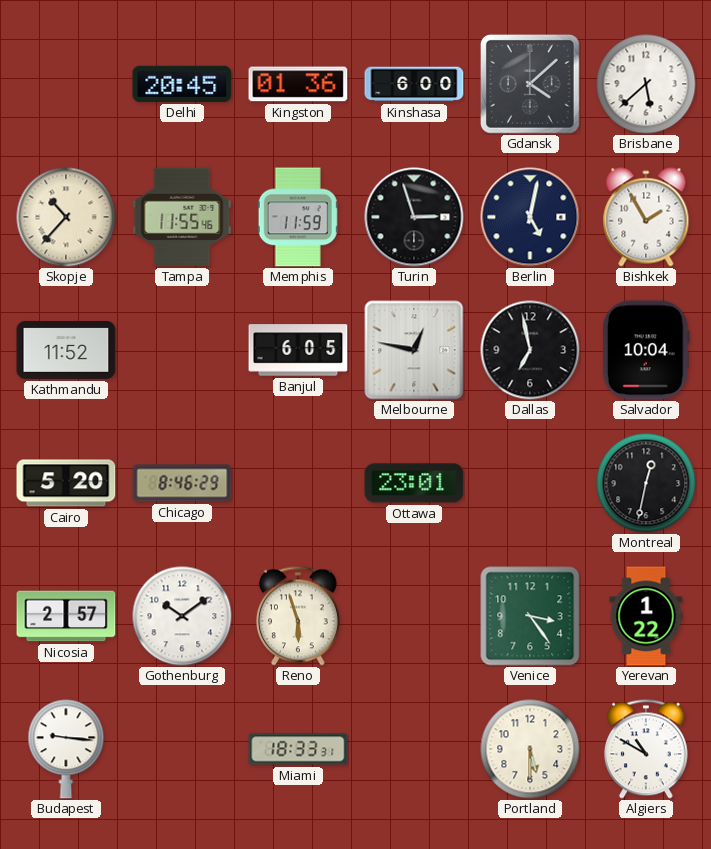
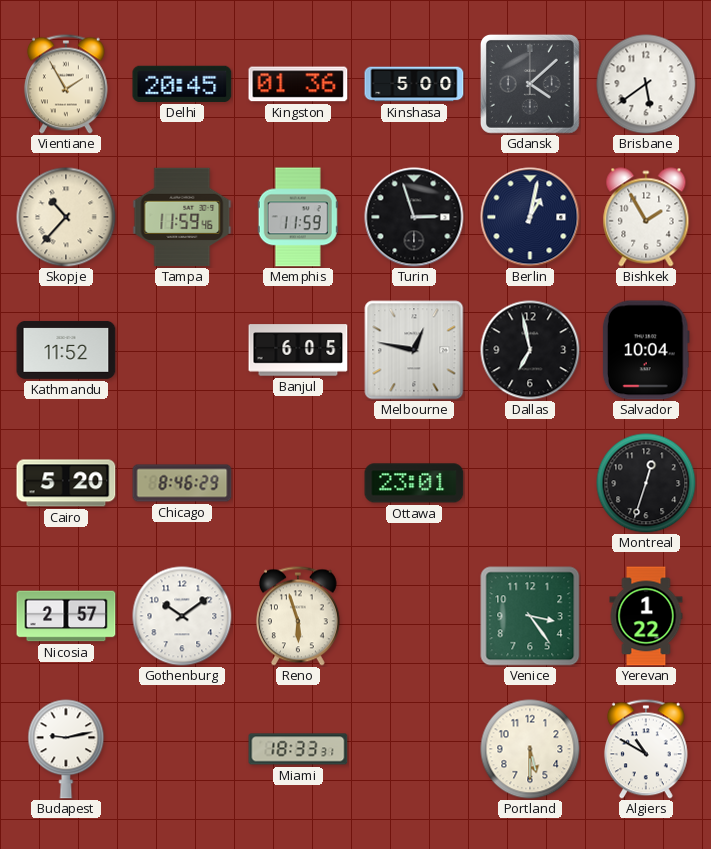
Vientiane: none -> 1:55
Kinshasa: 6:00 -> 5:00
Brisbane: 5:38 -> 5:39
Tampa: 11:55 -> 11:59
Berlin: 5:02 -> 1:02
Montreal: 12:32 -> 12:33
Budapest: 9:16 -> 9:13
